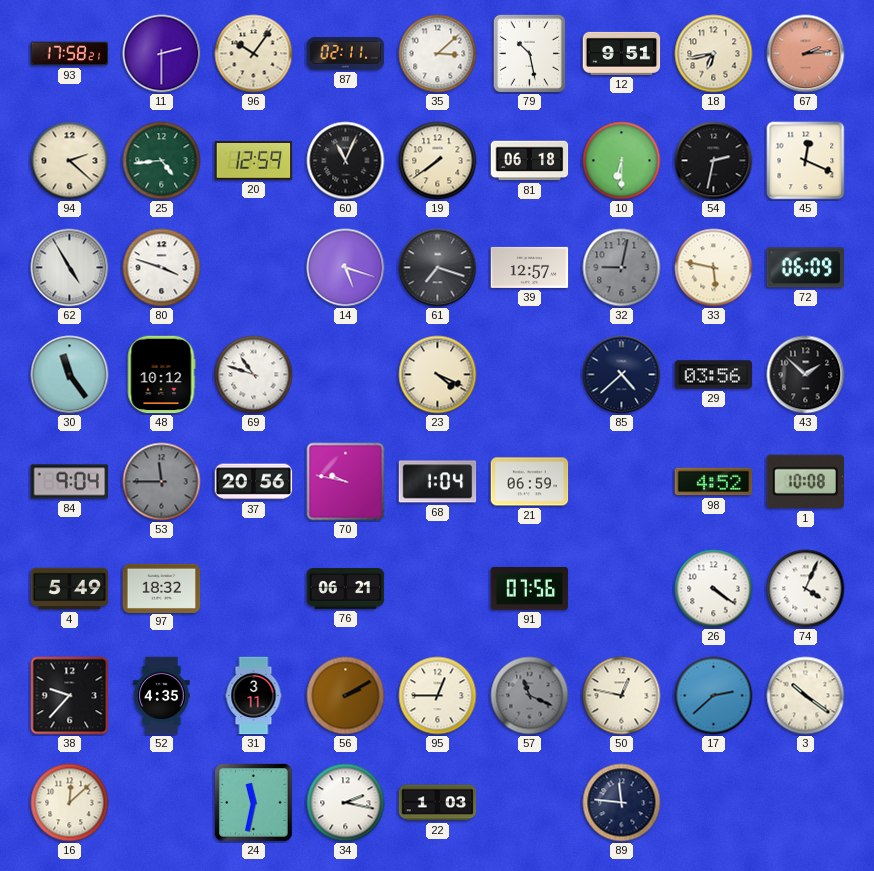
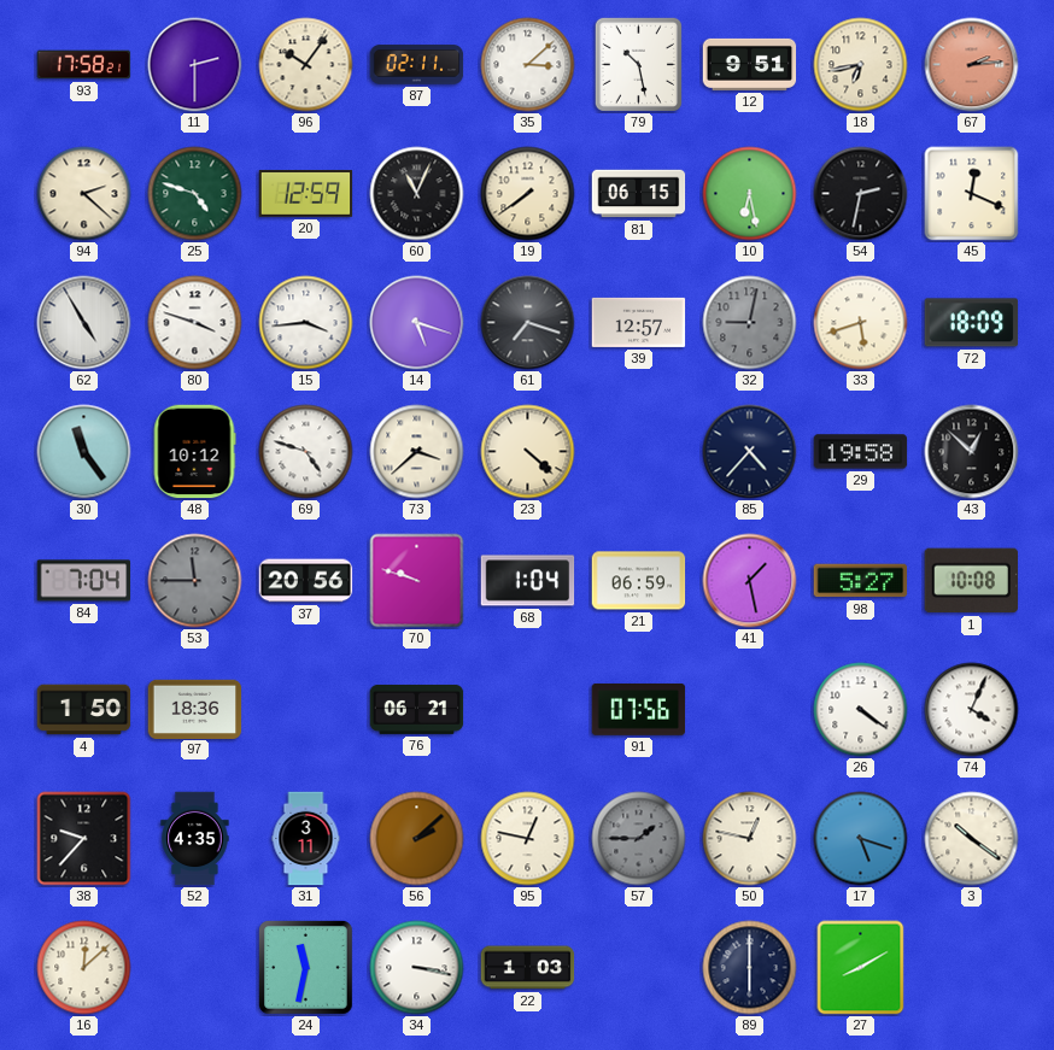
25: 4:44 -> 4:48
81: 06:18 -> 06:15
10: 6:30 -> 6:28
15: none -> 3:44
33: 5:47 -> 5:42
72: 06:09 -> 18:09
69: 10:48 -> 4:48
73: none -> 3:38
23: 4:19 -> 4:22
85: 4:38 -> 4:37
29: 03:56 -> 19:58
43: 1:52 -> 12:52
84: 9:04 -> 7:04
70: 9:47 -> 9:48
41: none -> 1:28
98: 4:52 -> 5:27
4: 5:49 -> 1:50
97: 18:32 -> 18:36
56: 2:10 -> 2:08
95: 12:45 -> 12:47
57: 11:19 -> 1:45
17: 2:38 -> 5:18
34: 2:17 -> 3:17
89: 11:46 -> 6:00
27: none -> 8:10
